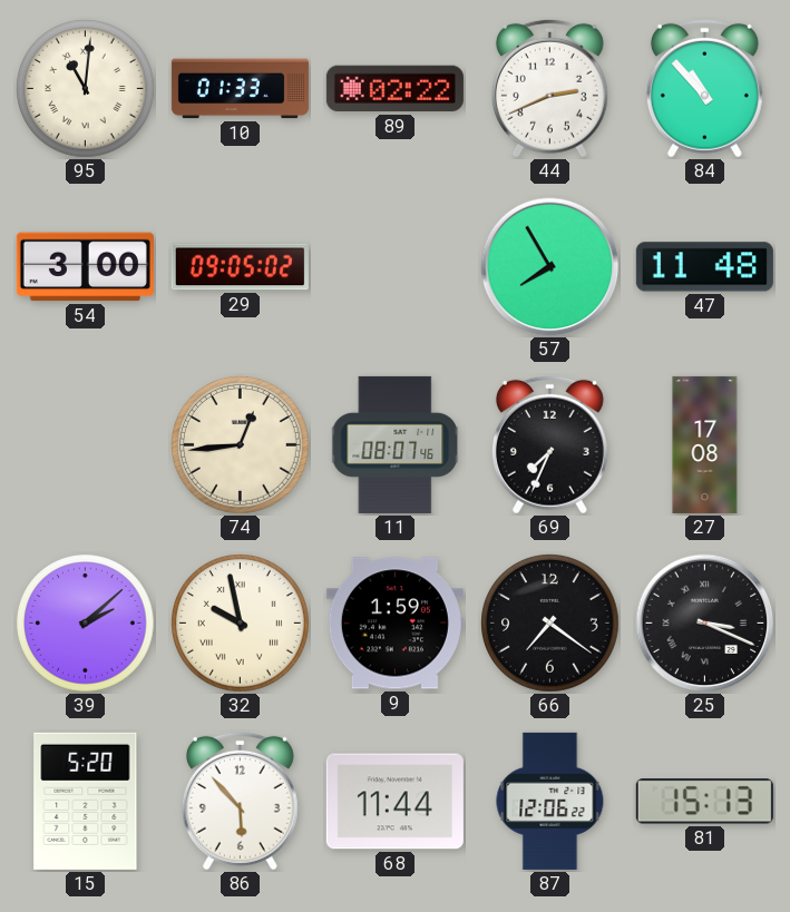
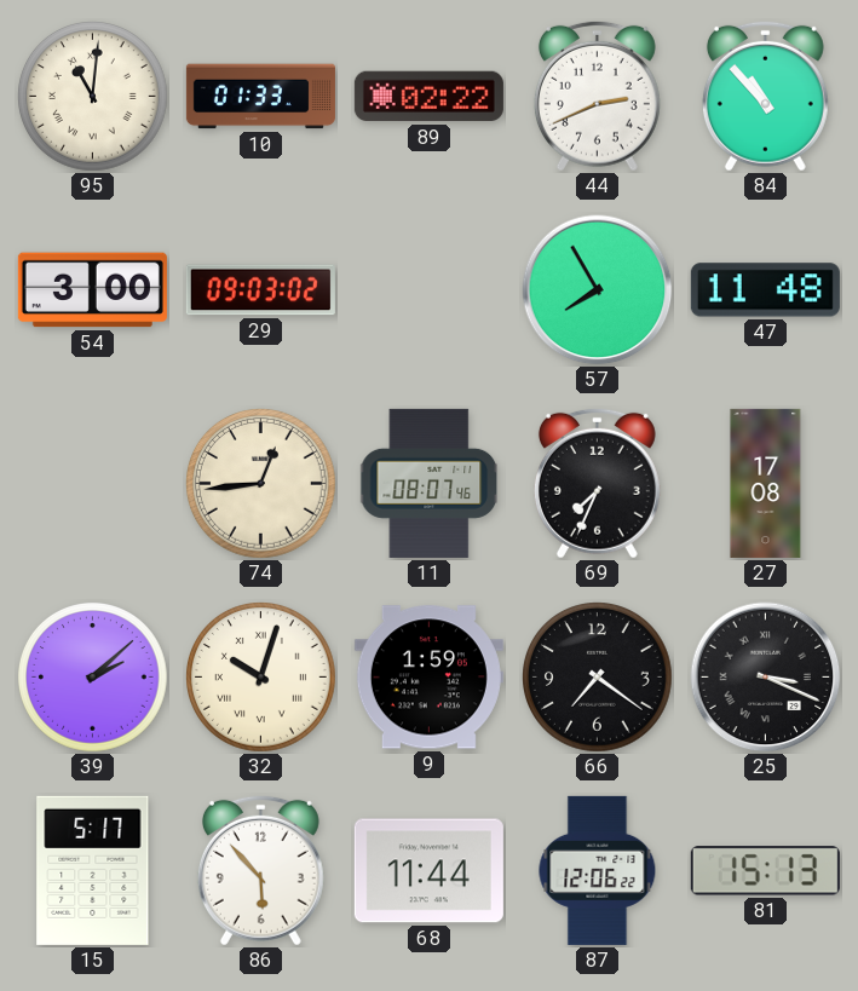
29: 09:05 -> 09:03
32: 9:58 -> 10:03
15: 5:20 -> 5:17
